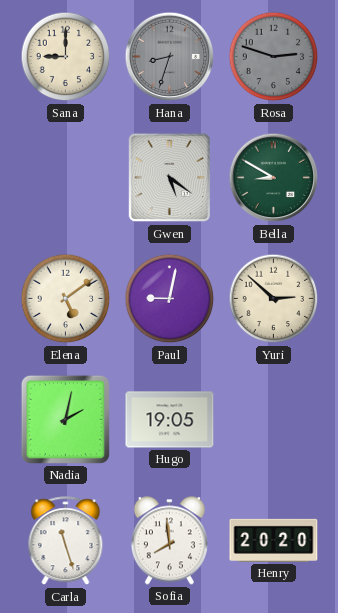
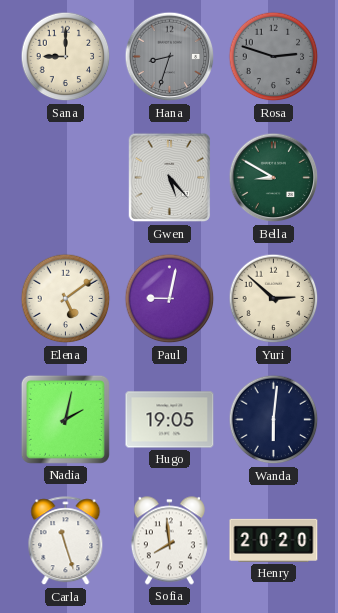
Gwen: 5:21 -> 5:23
Wanda: none -> 6:01
